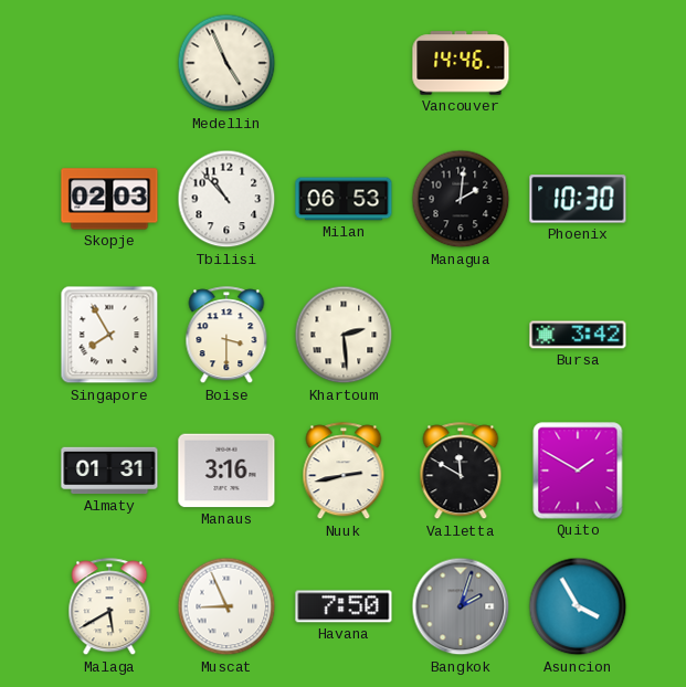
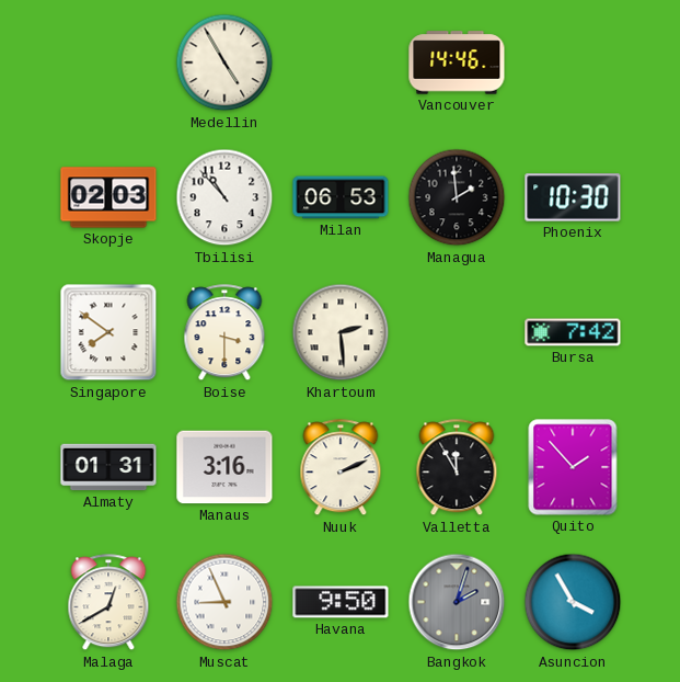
Medellin: 4:56 -> 4:55
Managua: 2:01 -> 1:59
Singapore: 7:55 -> 7:51
Bursa: 3:42 -> 7:42
Nuuk: 2:43 -> 2:11
Valletta: 11:50 -> 11:55
Quito: 1:50 -> 1:53
Malaga: 5:40 -> 12:40
Havana: 7:50 -> 9:50
